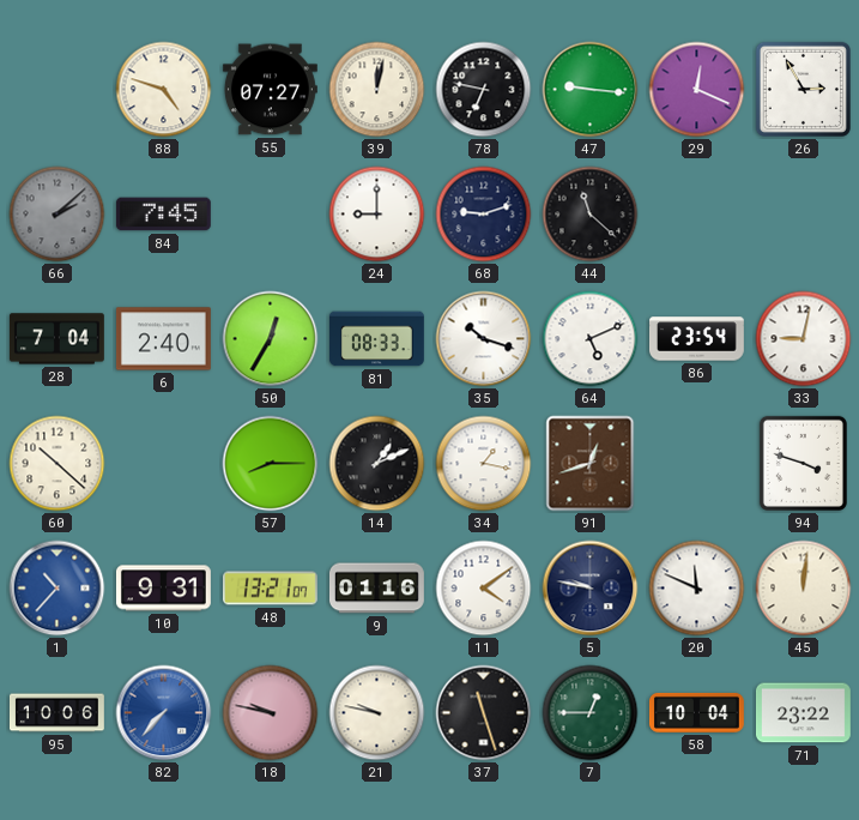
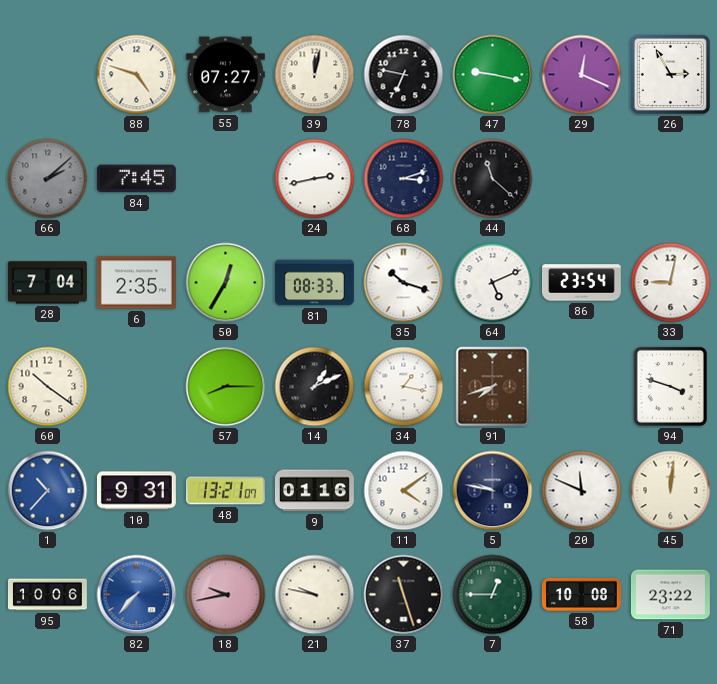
47: 9:16 -> 9:17
24: 9:00 -> 2:43
68: 9:12 -> 3:12
6: 2:40 -> 2:35
60: 10:22 -> 10:21
91: 12:42 -> 7:42
18: 9:47 -> 9:43
58: 10:04 -> 10:08
